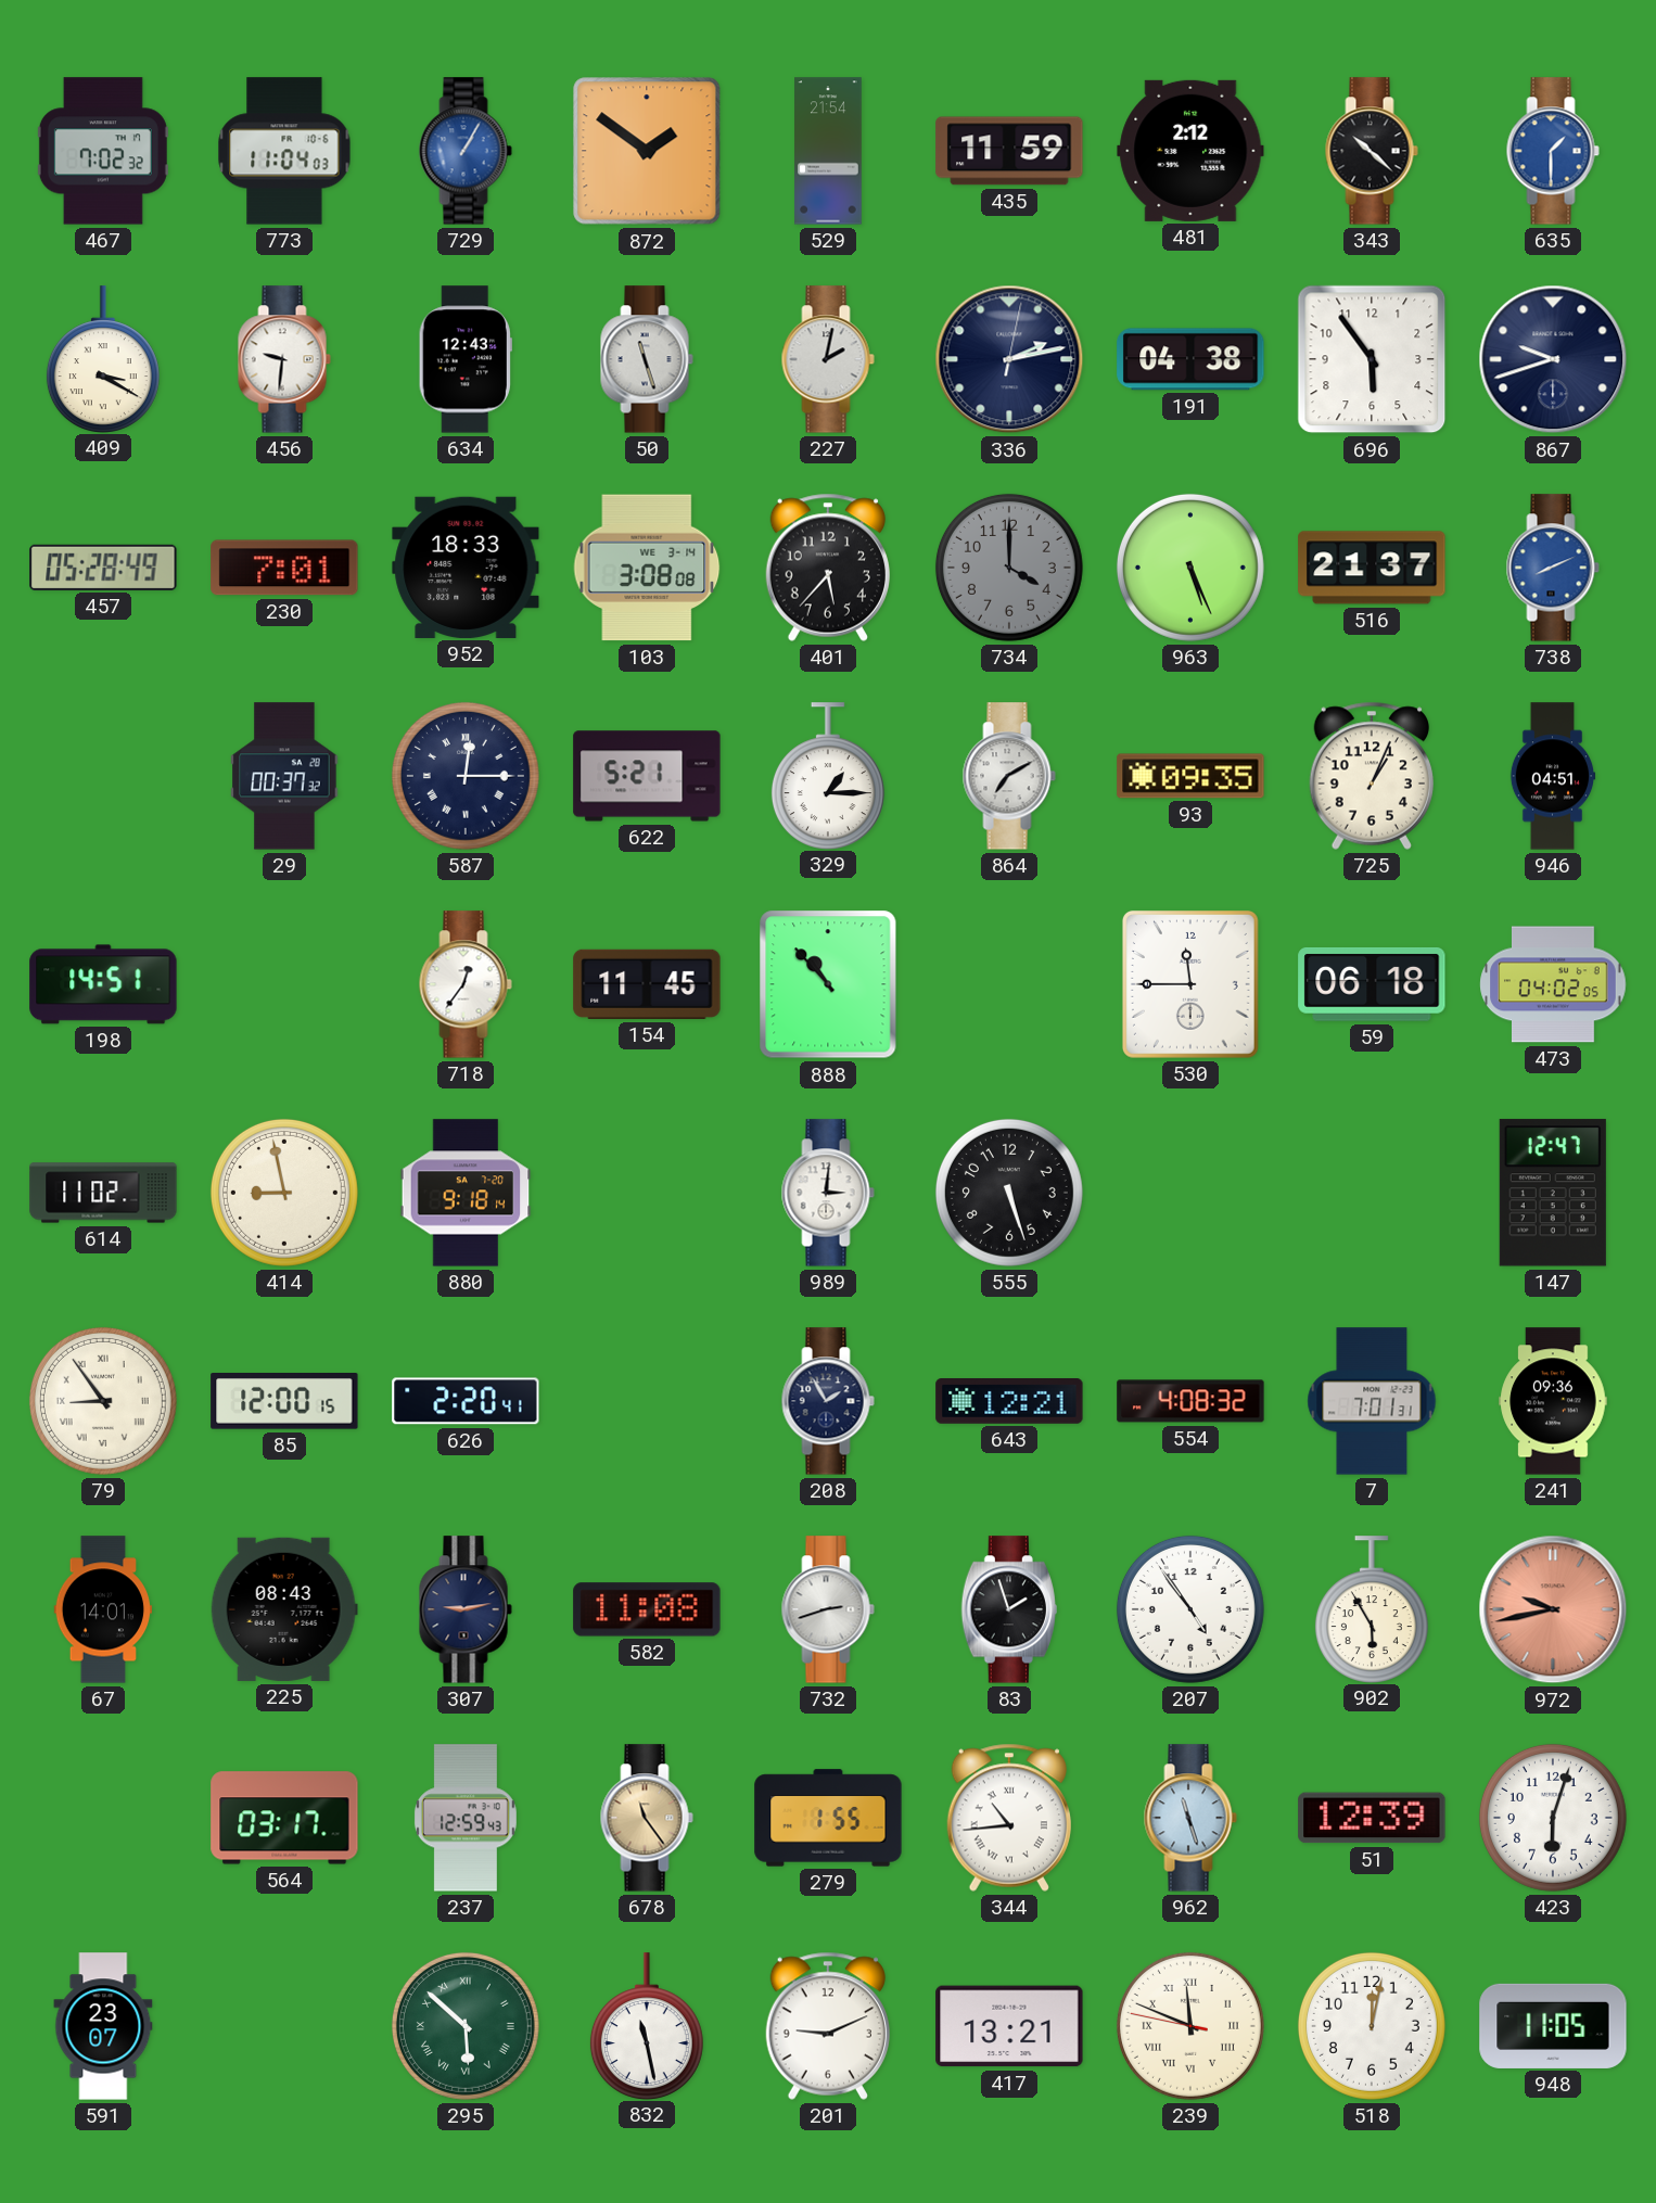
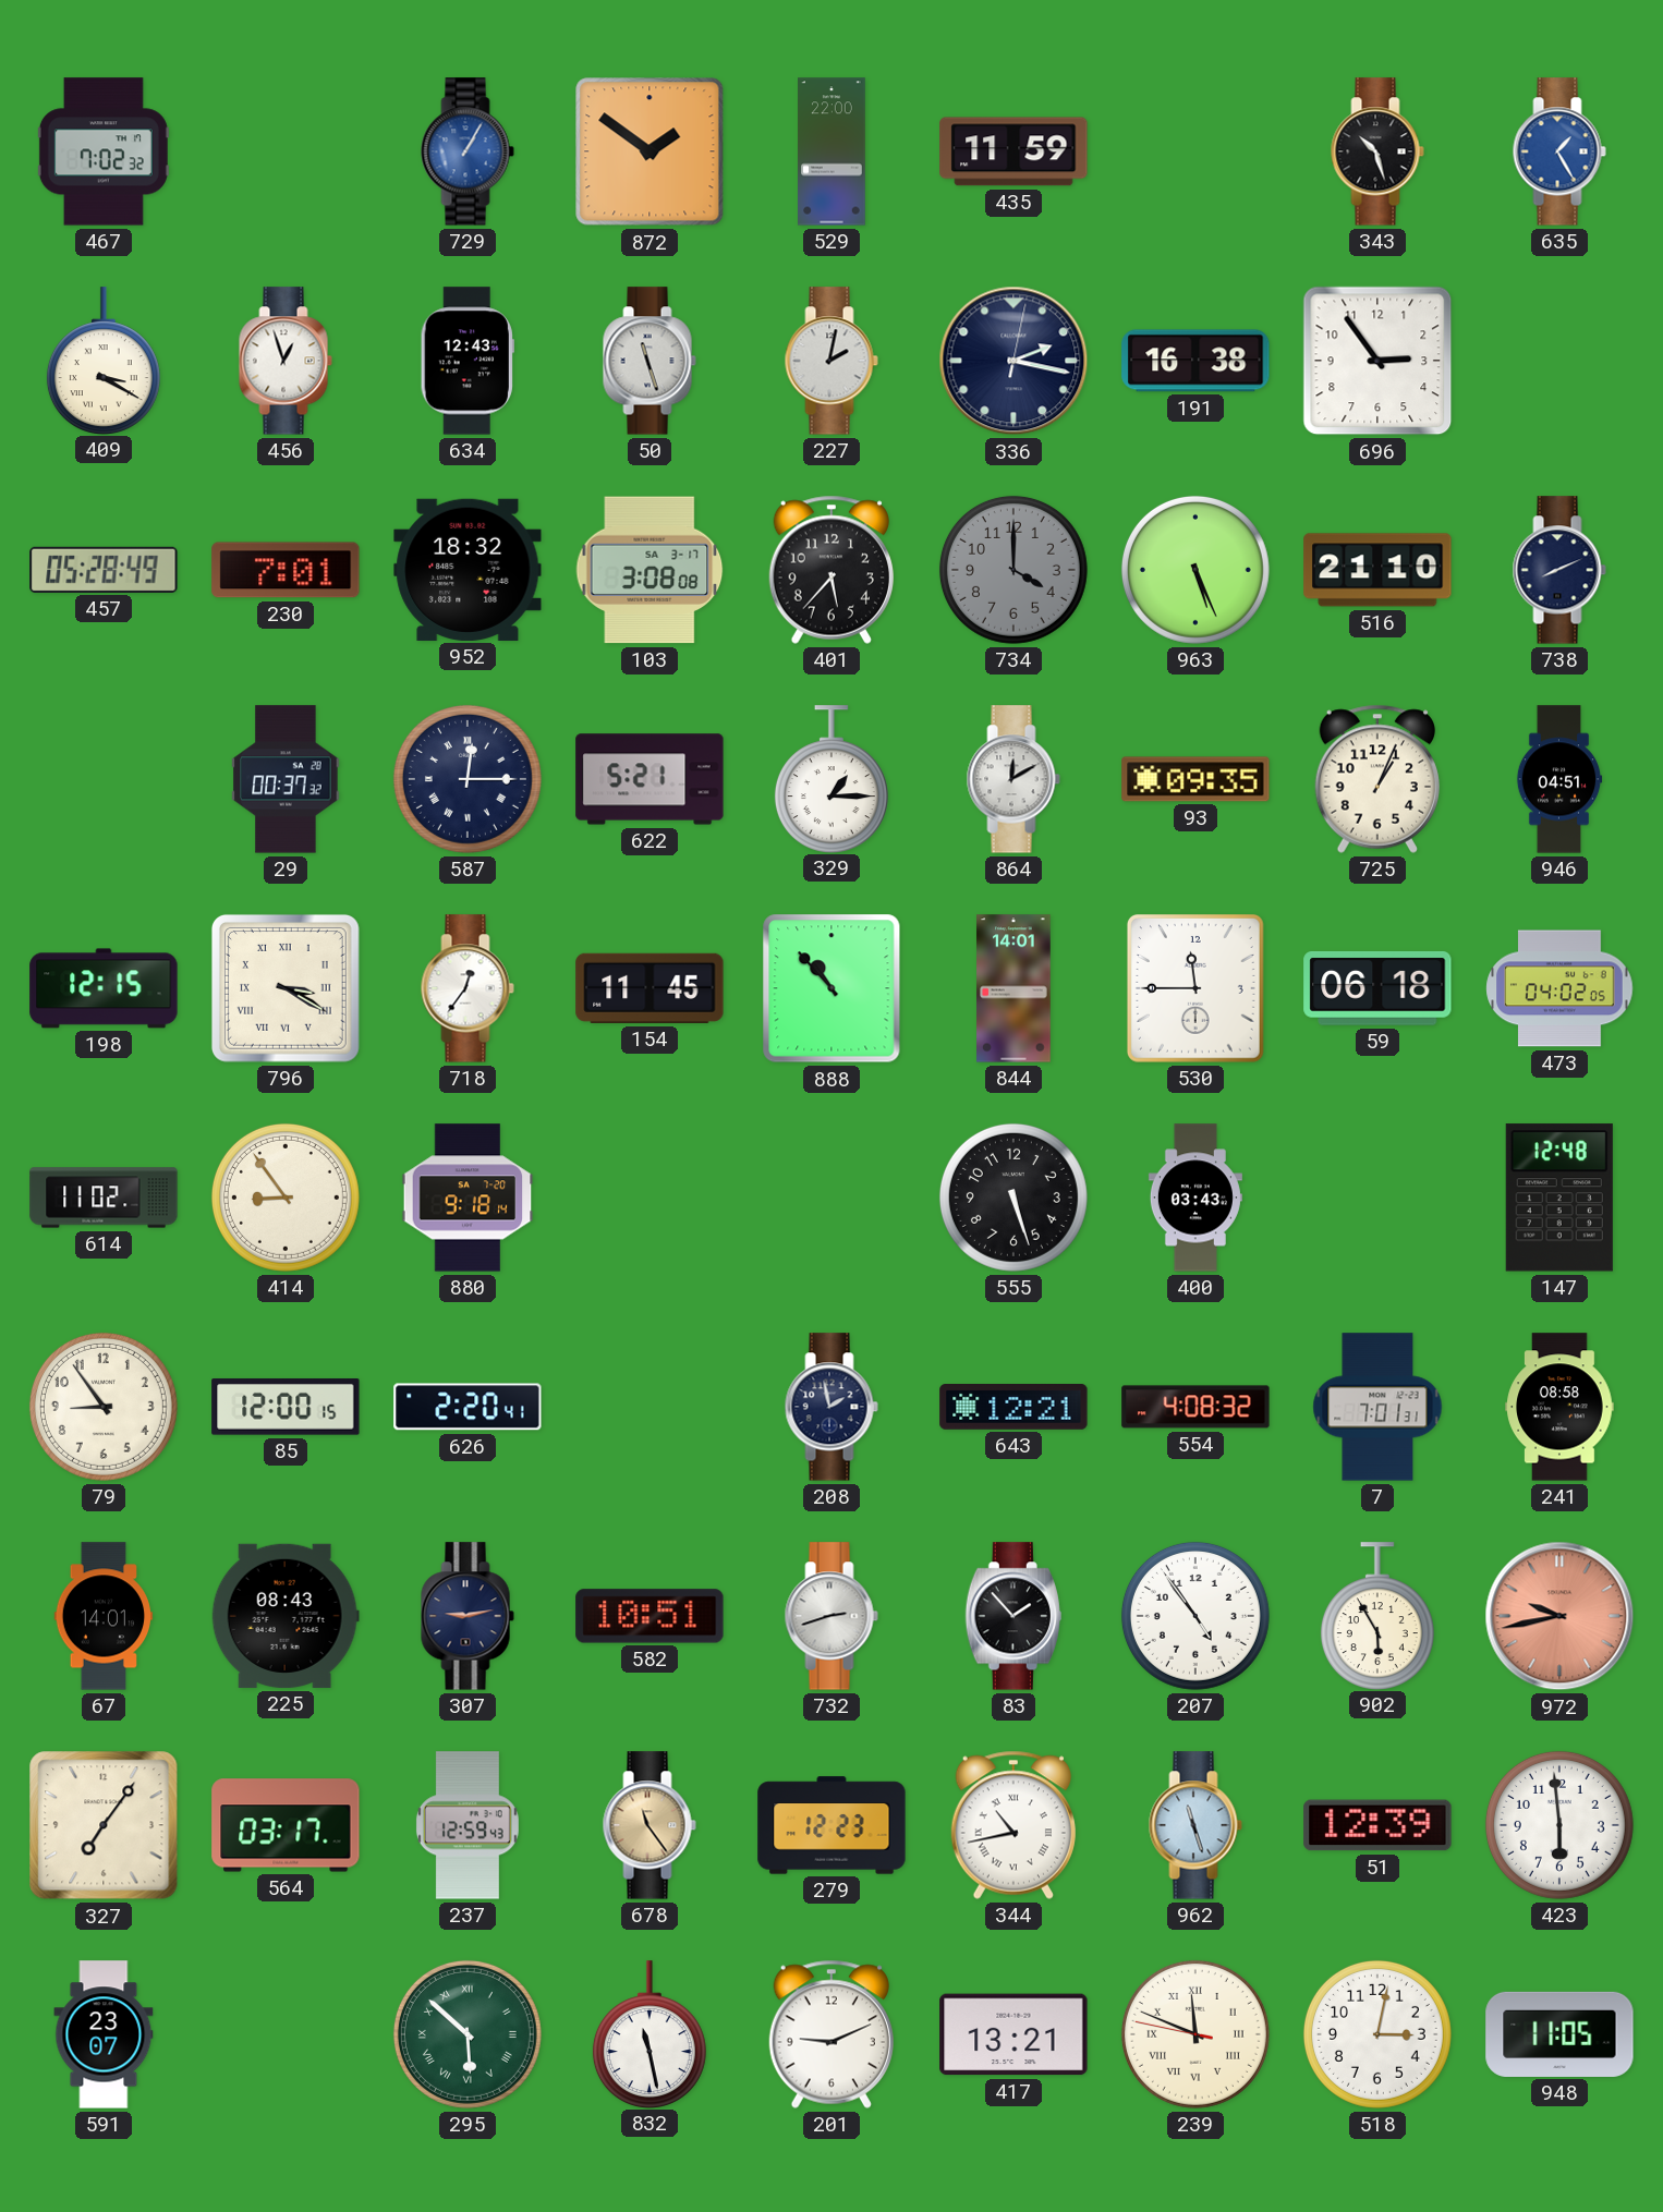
773: 11:04 -> none
529: 21:54 -> 22:00
481: 2:12 -> none
343: 10:22 -> 10:27
635: 1:30 -> 1:25
456: 9:31 -> 12:57
336: 2:13 -> 2:17
191: 04:38 -> 16:38
696: 5:54 -> 2:54
867: 9:42 -> none
952: 18:33 -> 18:32
103 date: WE 3-14 -> SA 3-17
516: 21:37 -> 21:10
738 dial: blue -> navy
864: 7:10 -> 12:10
198: 14:51 -> 12:15
796: none -> 3:20
844: none -> 14:01
414: 8:58 -> 8:54
989: 3:01 -> none
400: none -> 03:43
147: 12:47 -> 12:48
79 numerals: Roman -> Arabic
208: 1:55 -> 1:58
241: 09:36 -> 08:58
582: 11:08 -> 10:51
83: 1:57 -> 1:53
327: none -> 7:06
279: 1:55 -> 12:23
344: 10:44 -> 10:43
423: 6:03 -> 5:59
518: 12:02 -> 3:02
